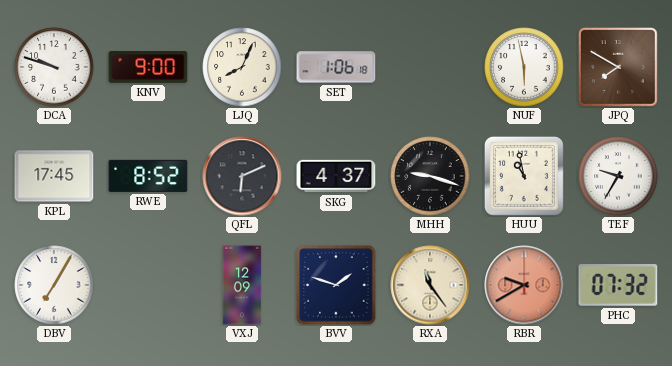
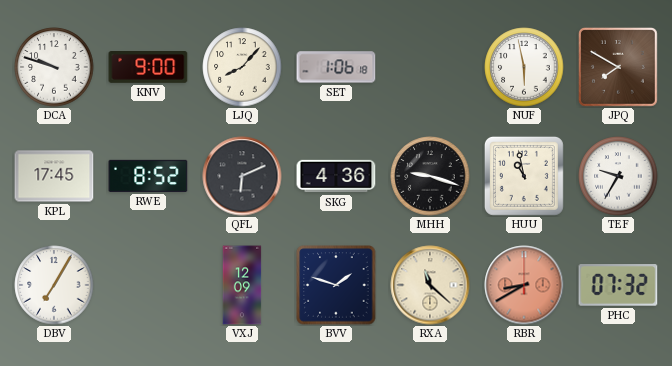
LJQ: 8:04 -> 8:07
SKG: 4:37 -> 4:36
RXA: 11:24 -> 11:22
RBR: 9:40 -> 8:40
